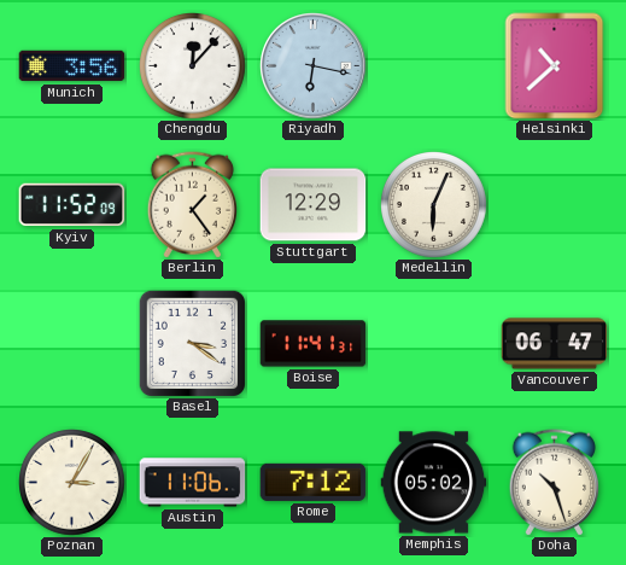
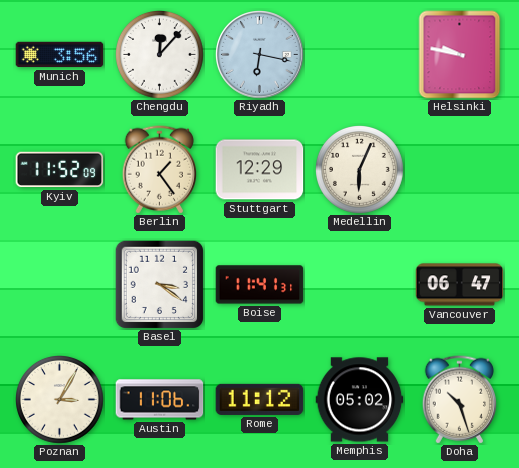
Helsinki: 10:38 -> 9:47
Rome: 7:12 -> 11:12
